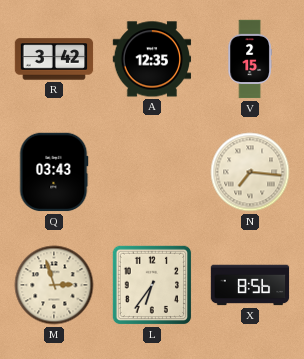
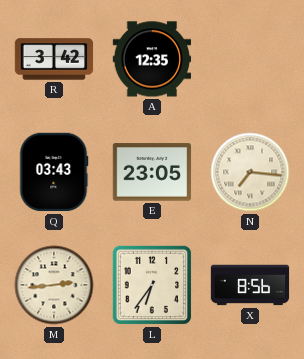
V: 2:15 -> none
E: none -> 23:05
M: 2:57 -> 2:44
